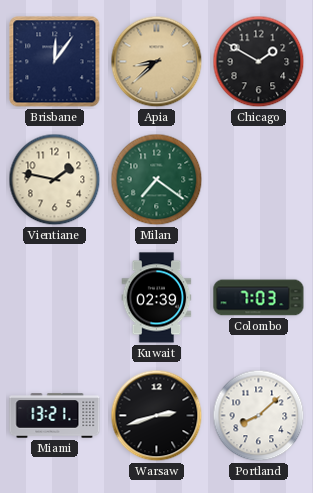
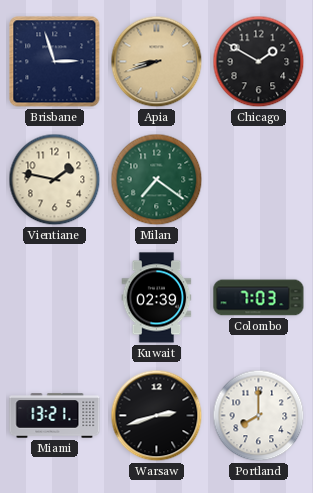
Brisbane: 12:06 -> 2:57
Apia: 8:38 -> 8:42
Portland: 8:08 -> 8:00
